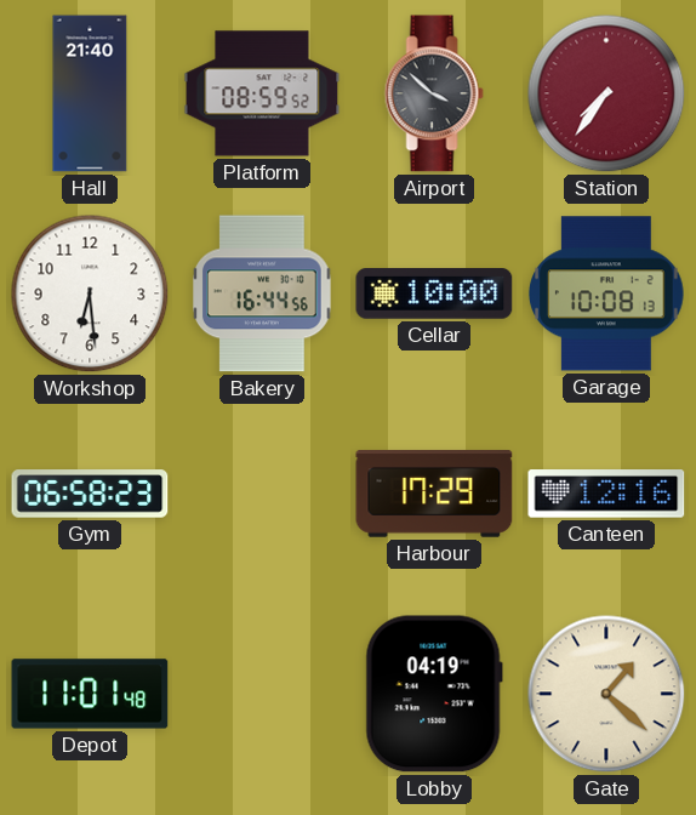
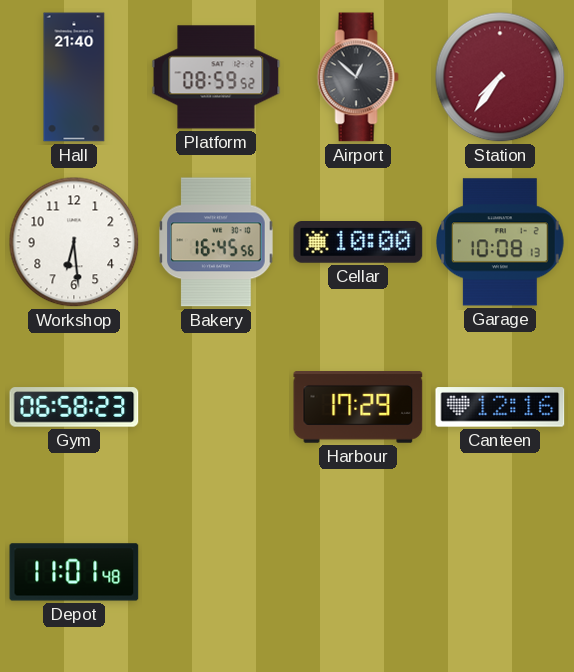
Airport: 3:52 -> 12:52
Bakery: 16:44 -> 16:45
Lobby: 04:19 -> none
Gate: 1:22 -> none
